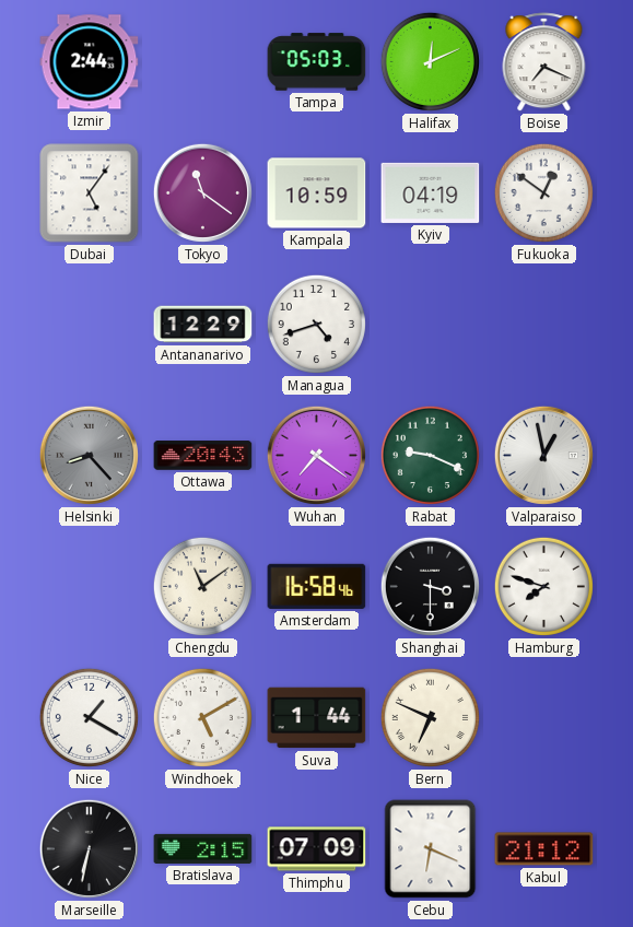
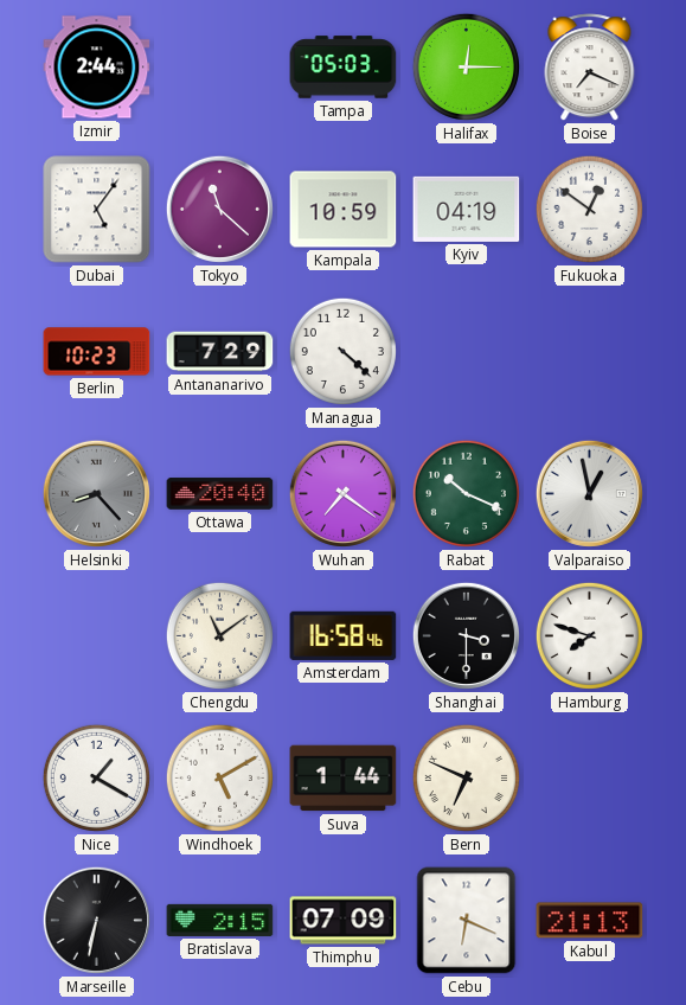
Halifax: 12:11 -> 12:15
Tokyo: 11:21 -> 11:22
Berlin: none -> 10:23
Antananarivo: 12:29 -> 7:29
Managua: 4:42 -> 4:22
Ottawa: 20:43 -> 20:40
Rabat: 9:19 -> 10:19
Kabul: 21:12 -> 21:13
